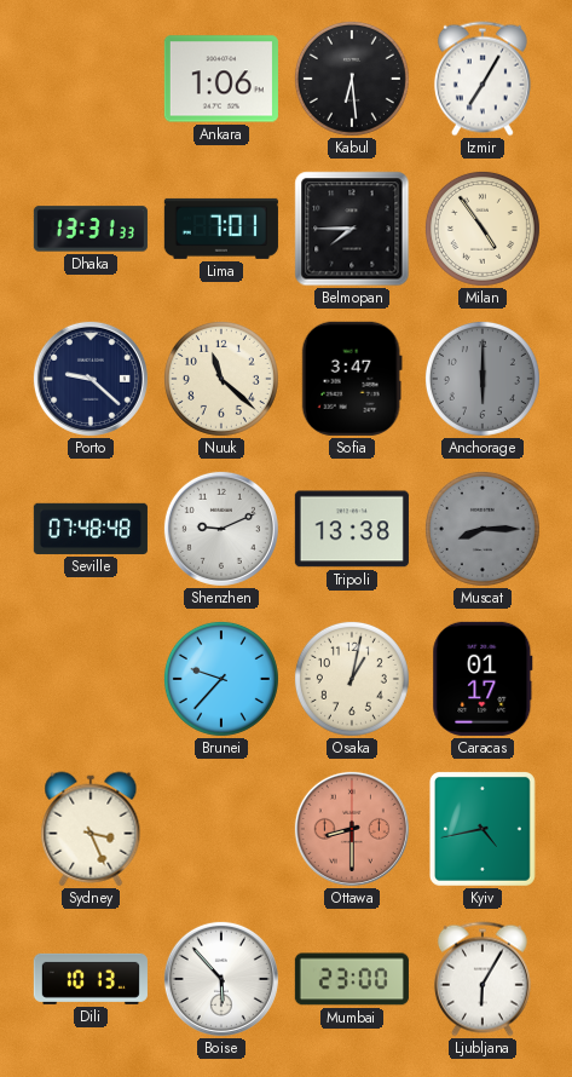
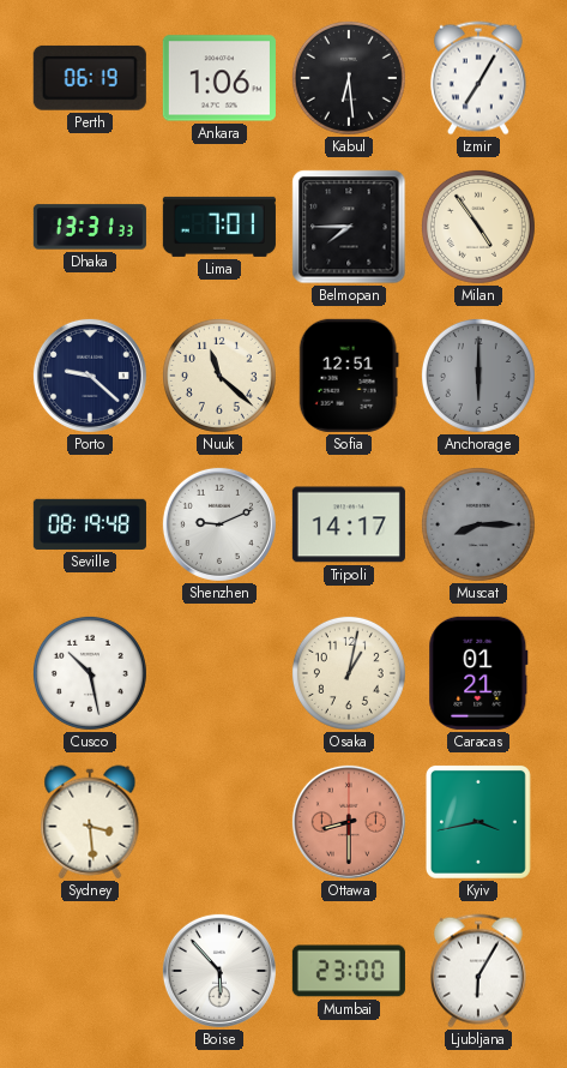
Perth: none -> 06:19
Sofia: 3:47 -> 12:51
Seville: 07:48 -> 08:19
Tripoli: 13:38 -> 14:17
Cusco: none -> 10:28
Brunei: 9:37 -> none
Caracas: 01:17 -> 01:21
Sydney: 3:26 -> 3:29
Kyiv: 4:43 -> 3:43
Dili: 10:13 -> none
